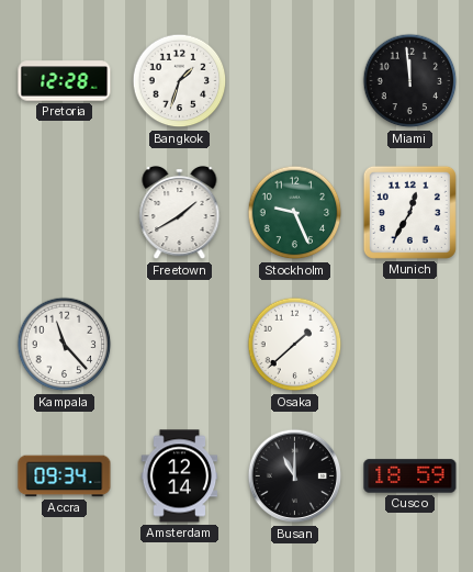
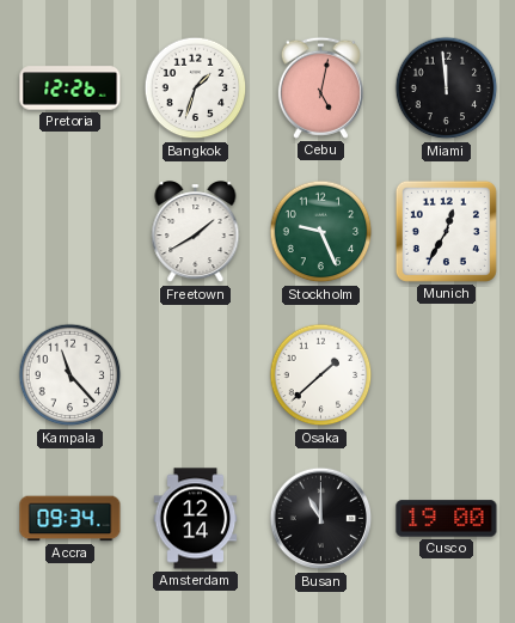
Pretoria: 12:28 -> 12:26
Cebu: none -> 5:02
Cusco: 18:59 -> 19:00
